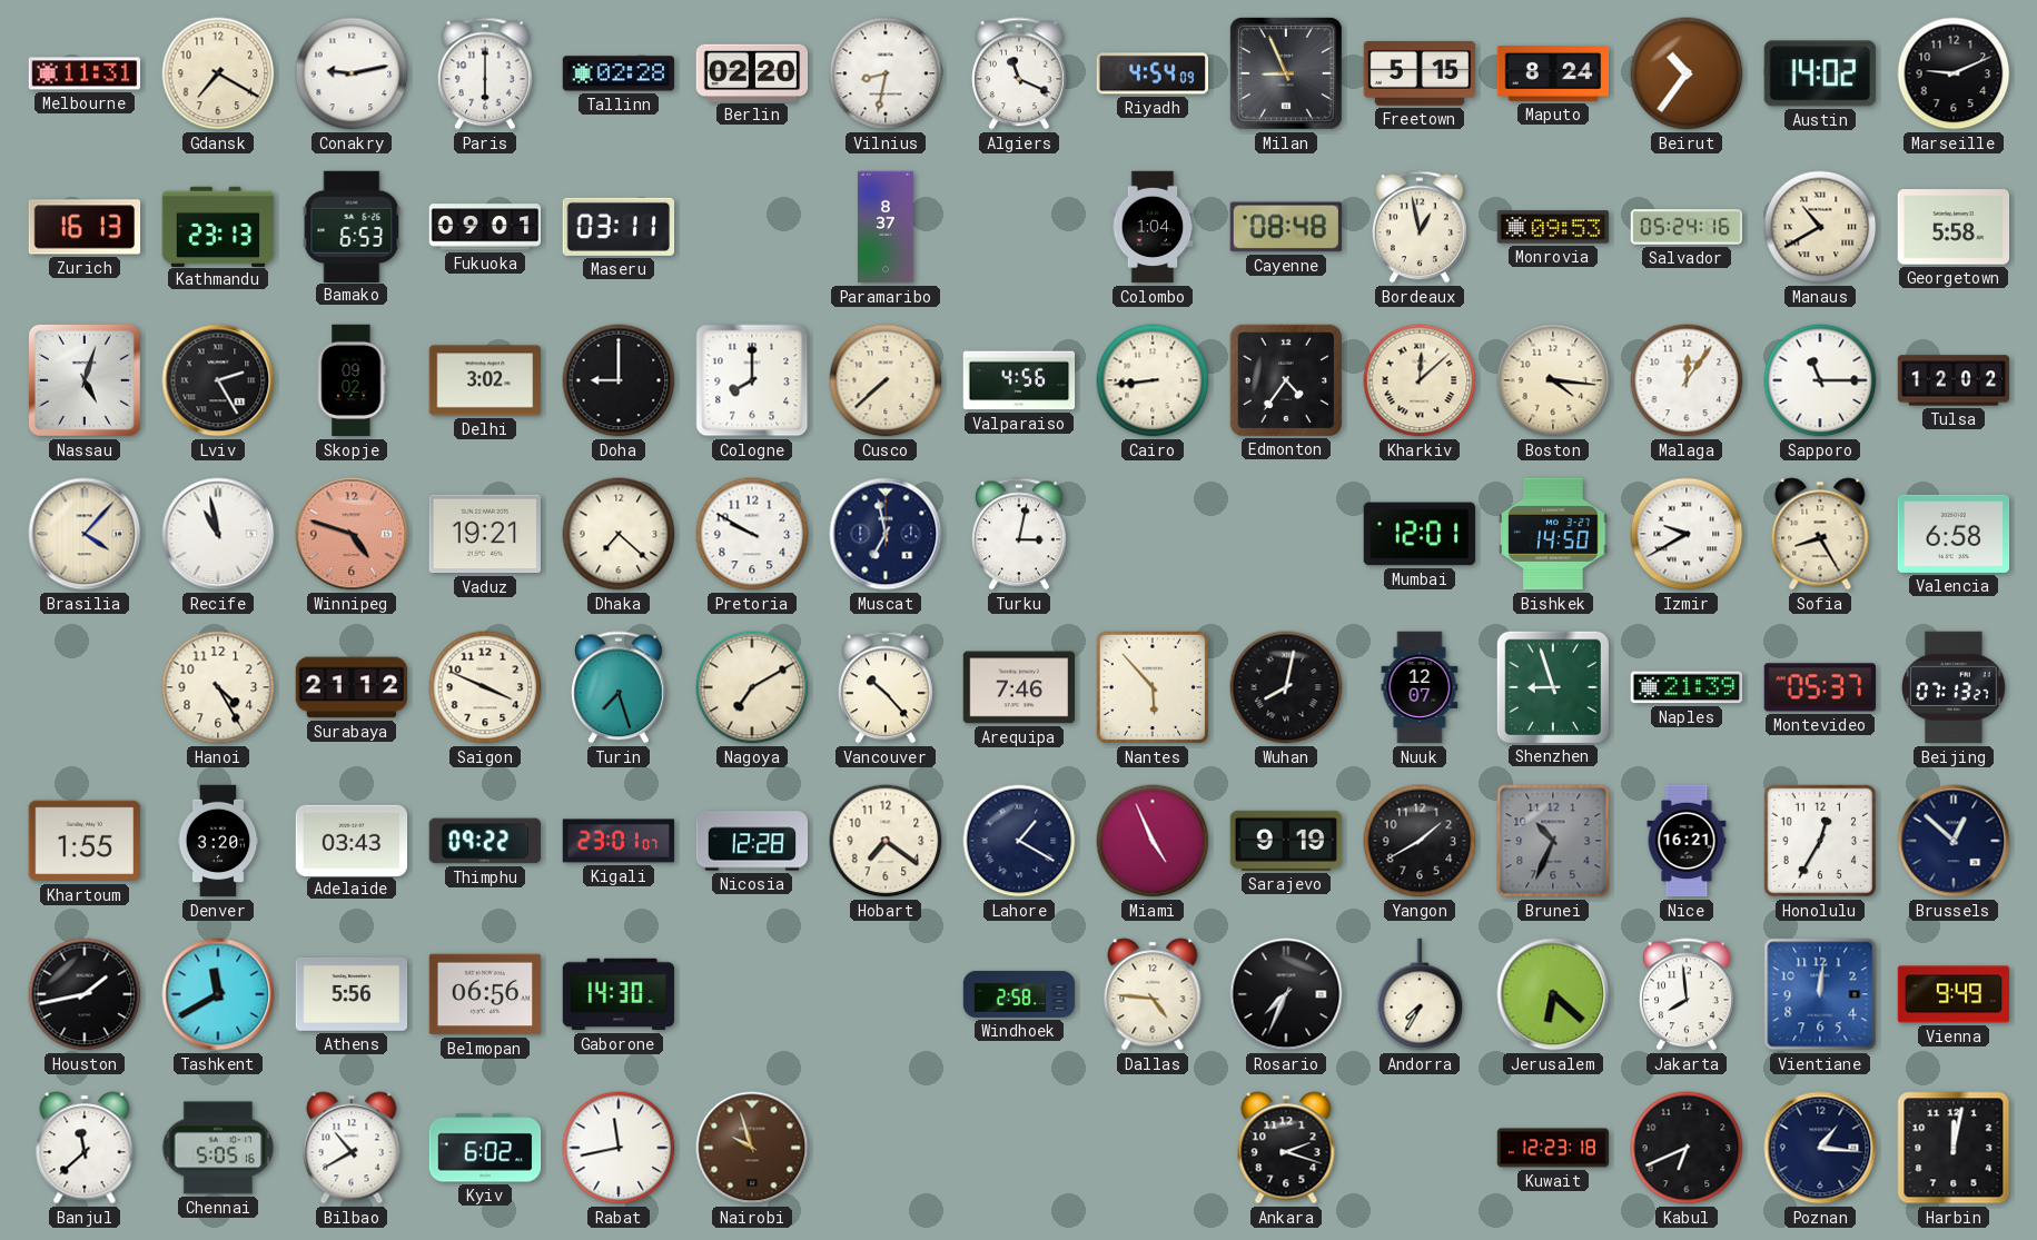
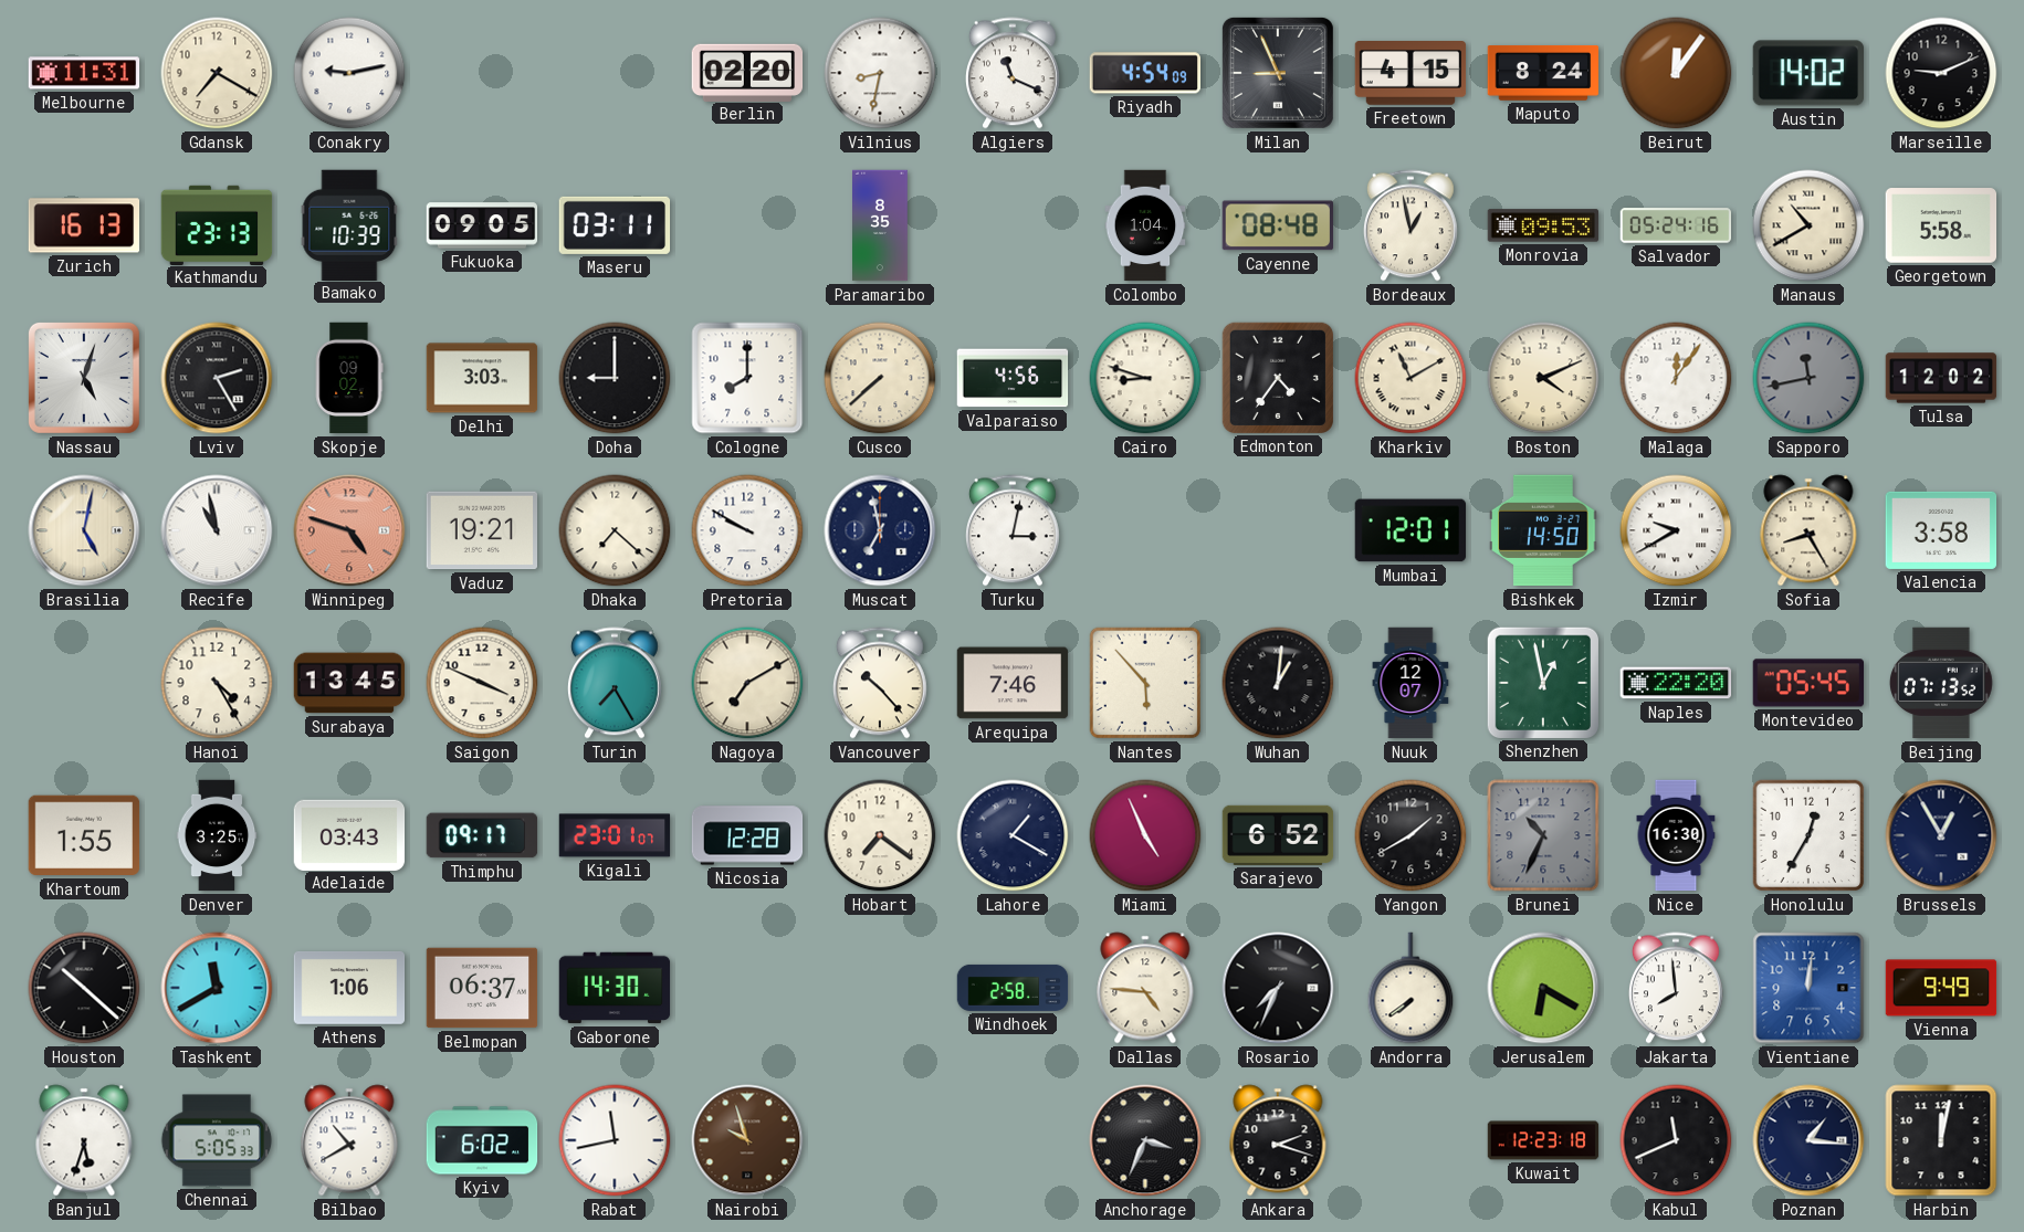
Paris: 6:00 -> none
Tallinn: 02:28 -> none
Freetown: 5:15 -> 4:15
Beirut: 10:36 -> 12:06
Bamako: 6:53 -> 10:39
Fukuoka: 09:01 -> 09:05
Paramaribo: 8:37 -> 8:35
Delhi: 3:02 -> 3:03
Cairo: 8:44 -> 8:48
Kharkiv: 12:08 -> 11:10
Boston: 4:16 -> 4:11
Sapporo: 11:15 -> 11:43
Sapporo dial: white -> grey
Brasilia: 4:07 -> 5:02
Valencia: 6:58 -> 3:58
Surabaya: 21:12 -> 13:45
Turin: 7:27 -> 7:25
Wuhan: 8:02 -> 1:01
Shenzhen: 8:57 -> 12:58
Naples: 21:39 -> 22:20
Montevideo: 05:37 -> 05:45
Beijing: 07:13:27 -> 07:13:52
Denver: 3:20 -> 3:25
Thimphu: 09:22 -> 09:17
Sarajevo: 9:19 -> 6:52
Nice: 16:21 -> 16:30
Brussels: 12:52 -> 12:55
Houston: 1:43 -> 10:22
Athens: 5:56 -> 1:06
Belmopan: 06:56 -> 06:37
Andorra: 7:35 -> 7:39
Jerusalem: 6:22 -> 6:20
Banjul: 11:38 -> 5:33
Chennai: 5:05:16 -> 5:05:33
Anchorage: none -> 3:34
Kabul: 6:41 -> 11:41
